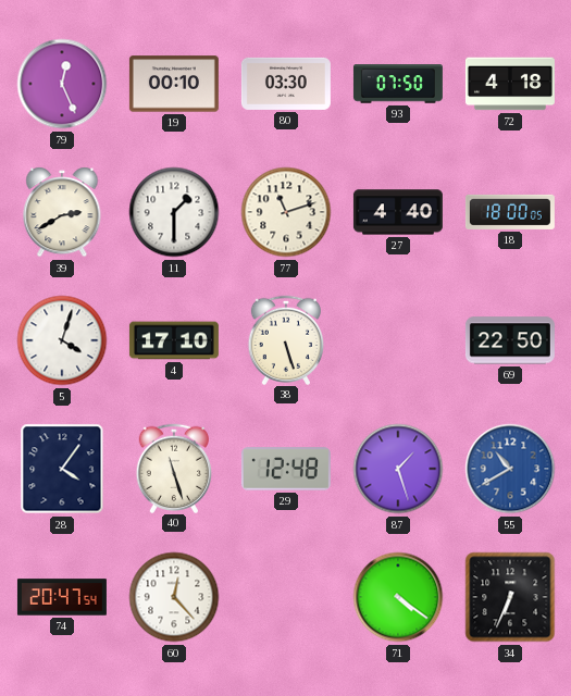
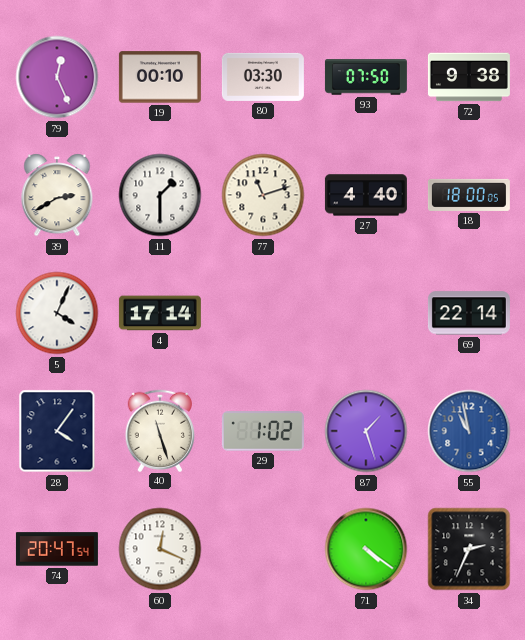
72: 4:18 -> 9:38
5: 4:03 -> 4:04
4: 17:10 -> 17:14
38: 5:27 -> none
69: 22:50 -> 22:14
29: 12:48 -> 1:02
55: 10:40 -> 10:58
60: 12:23 -> 12:19
34: 6:34 -> 2:34
